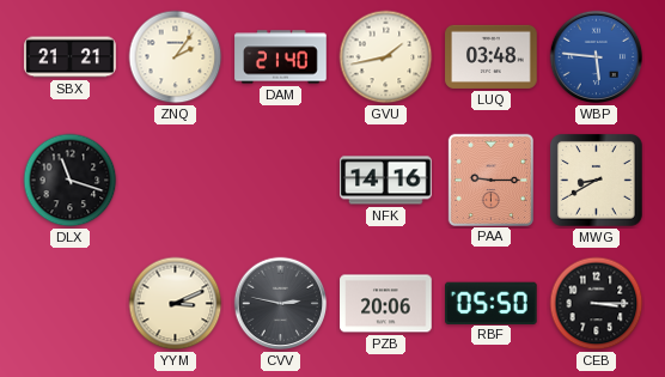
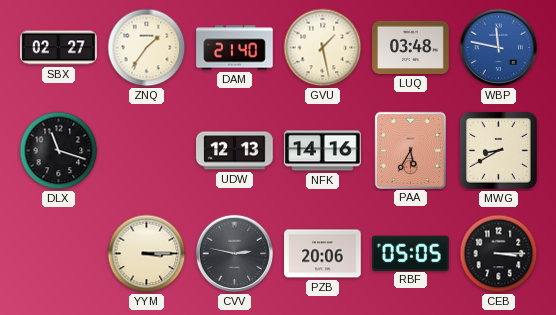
SBX: 21:21 -> 02:27
ZNQ: 2:06 -> 1:36
GVU: 1:43 -> 1:28
WBP: 5:46 -> 11:47
UDW: none -> 12:13
PAA: 9:15 -> 5:35
YYM: 3:11 -> 3:15
RBF: 05:50 -> 05:05
